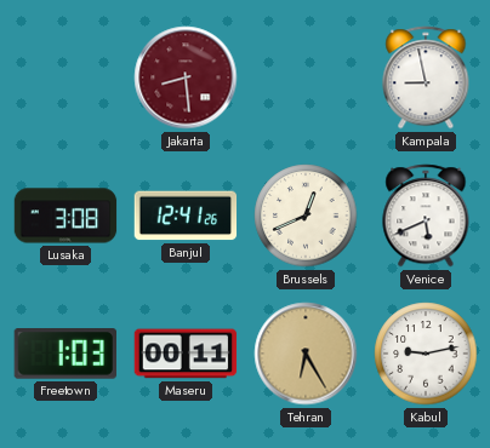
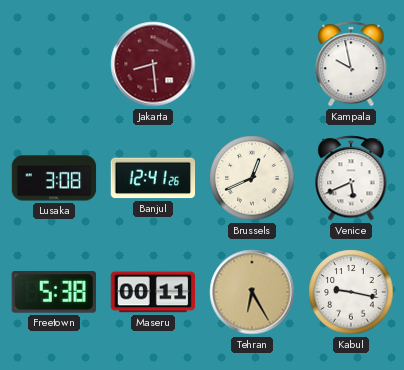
Kampala: 8:58 -> 9:58
Freetown: 1:03 -> 5:38
Kabul: 9:13 -> 9:17
